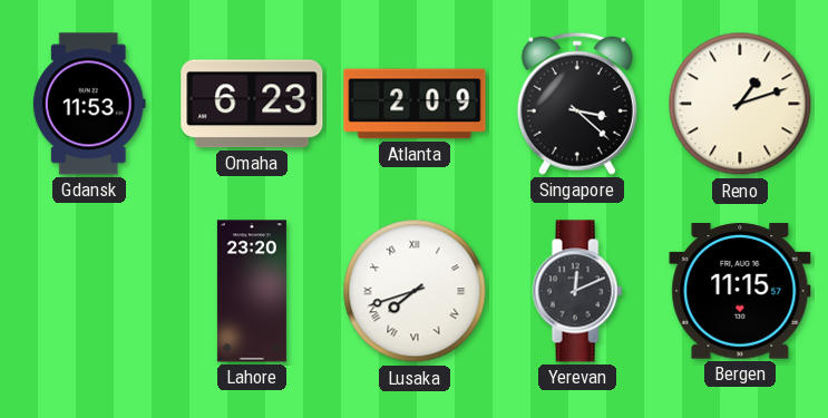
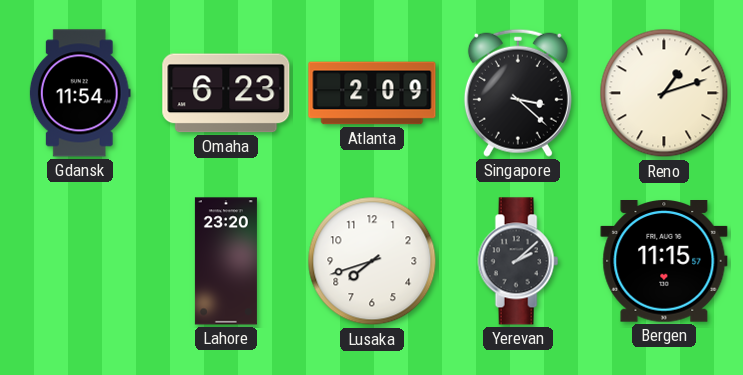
Gdansk: 11:53 -> 11:54
Lusaka numerals: Roman -> Arabic
Yerevan: 12:11 -> 2:08
